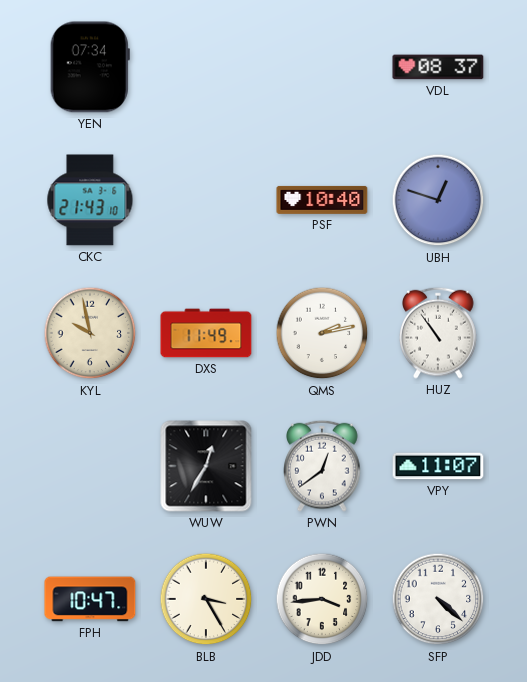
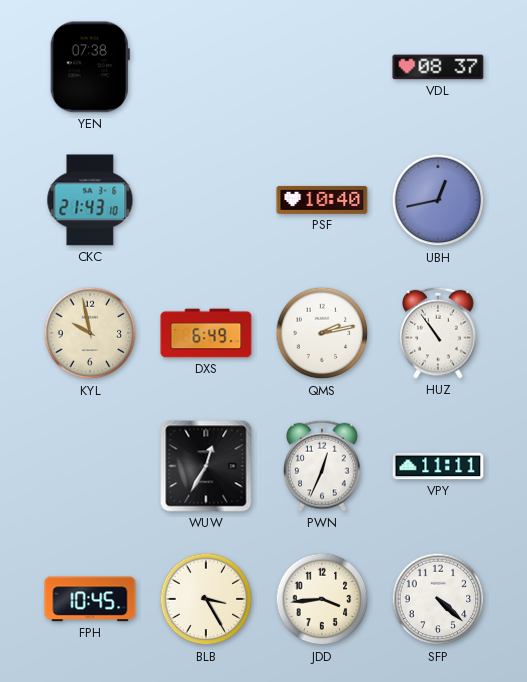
YEN: 07:34 -> 07:38
UBH: 12:48 -> 12:43
DXS: 11:49 -> 6:49
PWN: 12:39 -> 12:34
VPY: 11:07 -> 11:11
FPH: 10:47 -> 10:45
